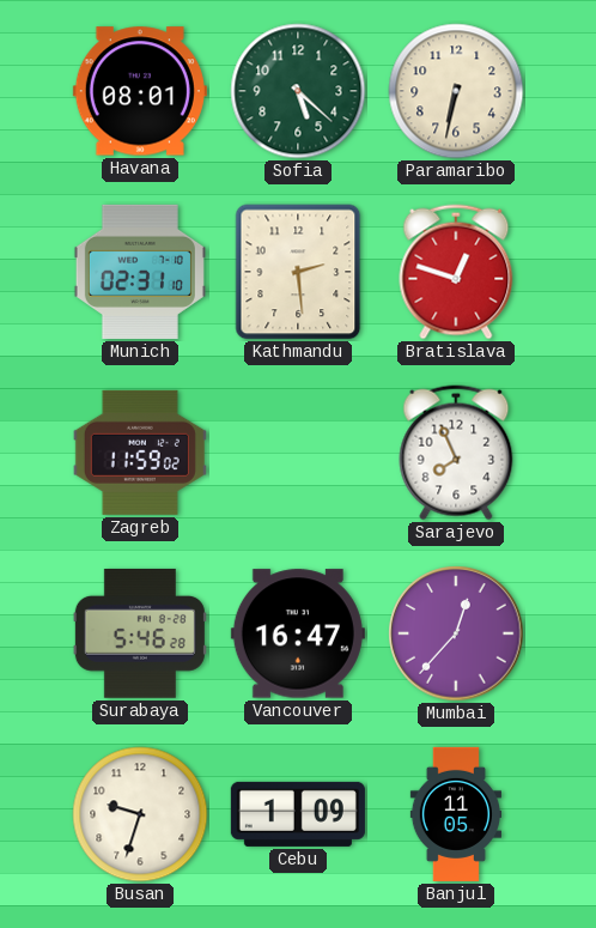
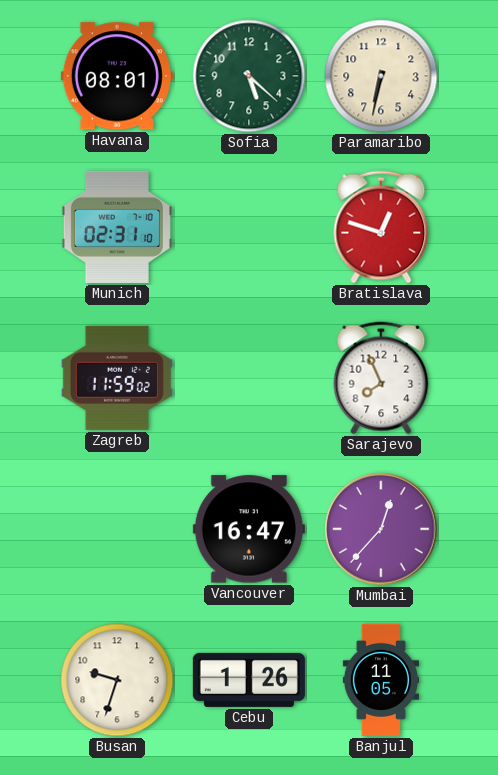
Kathmandu: 2:29 -> none
Surabaya: 5:46 -> none
Cebu: 1:09 -> 1:26
